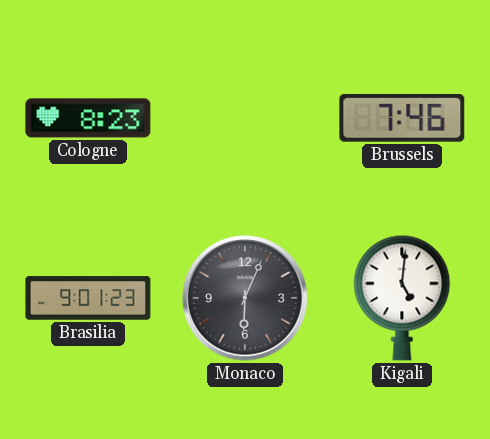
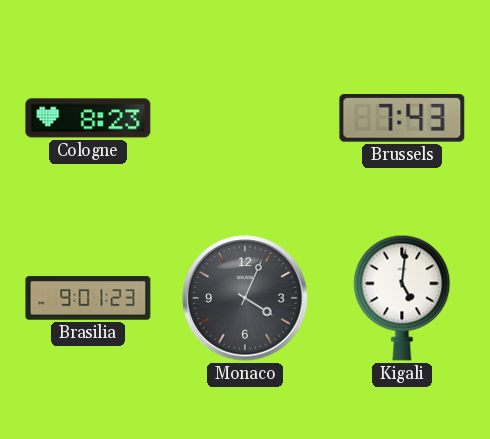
Brussels: 7:46 -> 7:43
Monaco: 6:04 -> 4:04
